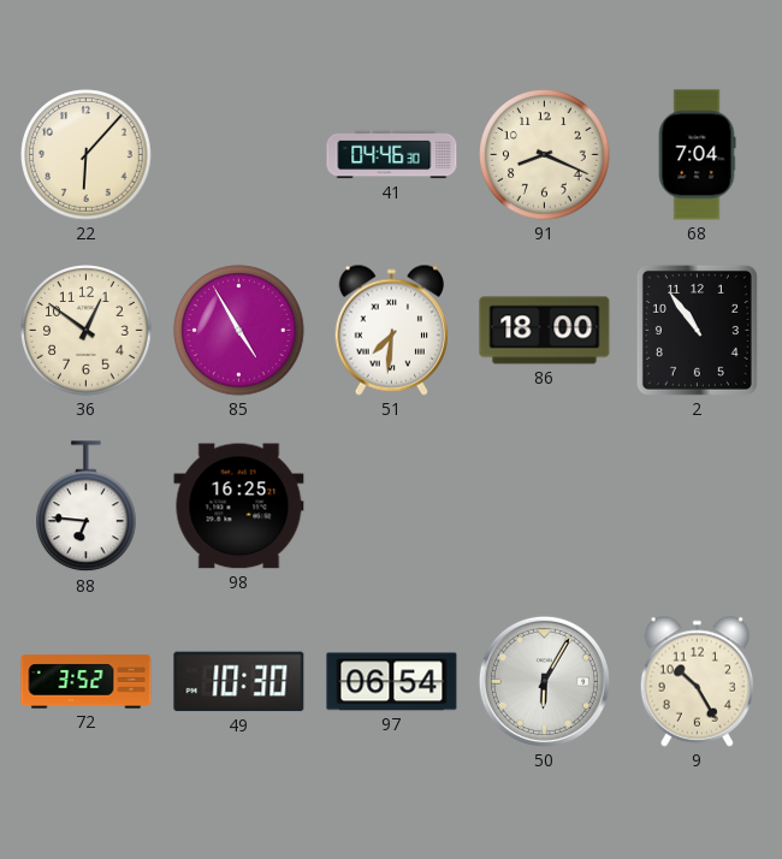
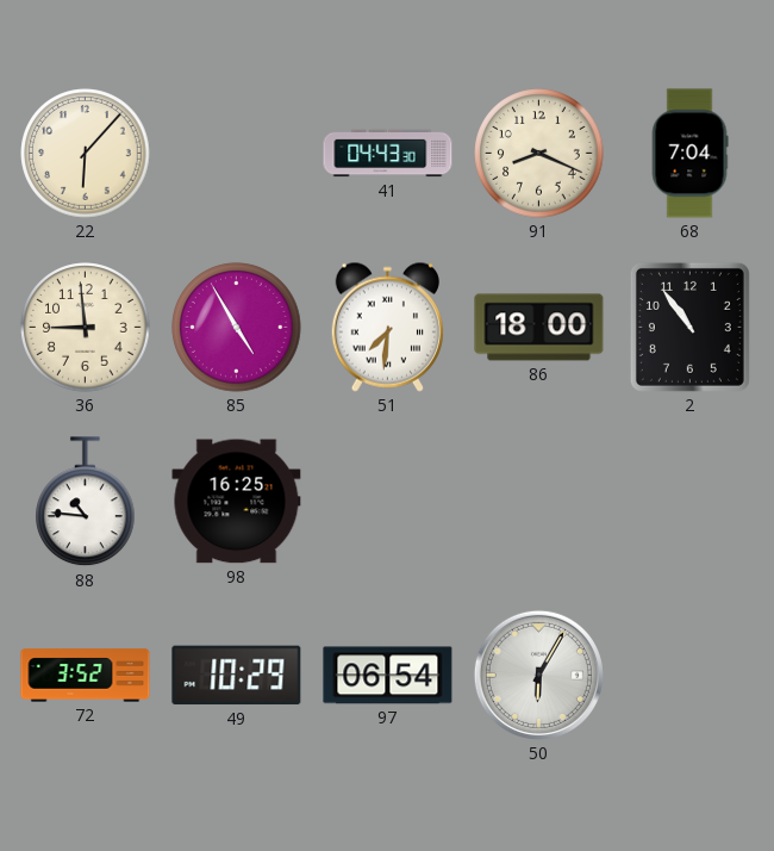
41: 04:46 -> 04:43
36: 12:51 -> 8:59
88: 6:46 -> 10:46
49: 10:30 -> 10:29
9: 10:25 -> none
